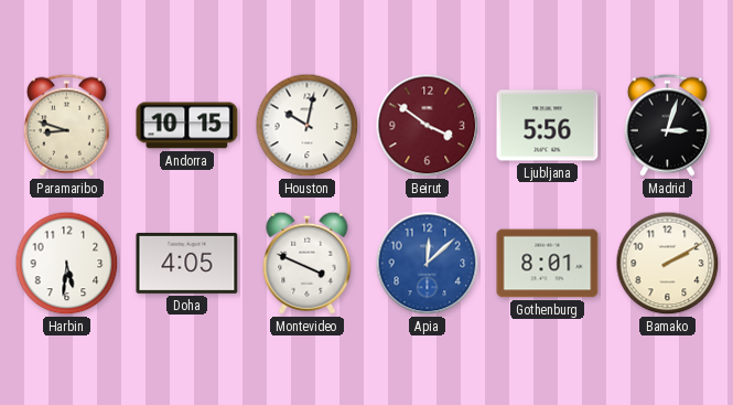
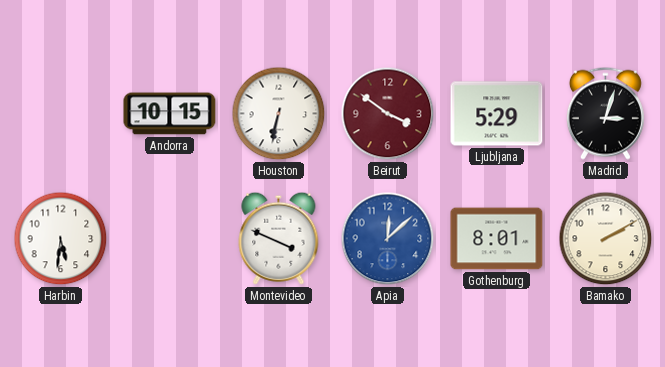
Paramaribo: 8:48 -> none
Houston: 10:02 -> 6:32
Ljubljana: 5:56 -> 5:29
Doha: 4:05 -> none
